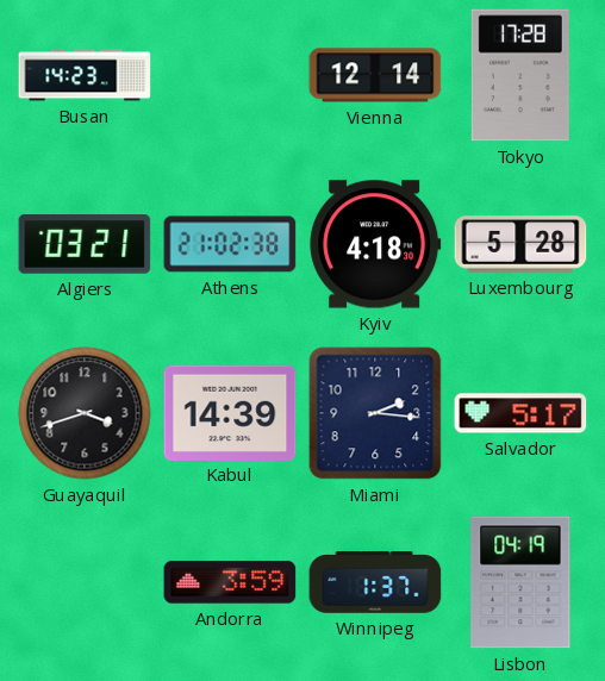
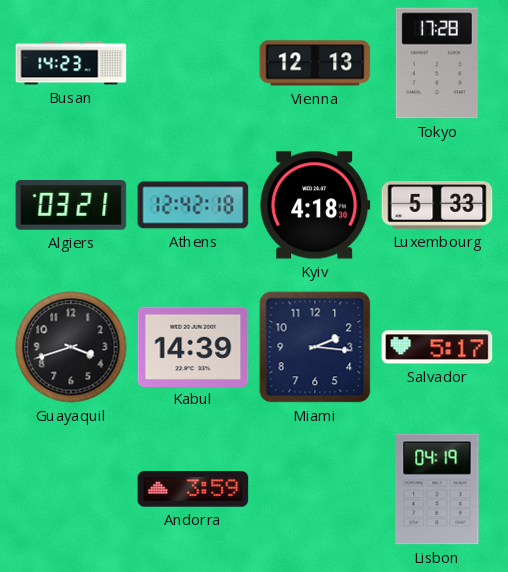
Vienna: 12:14 -> 12:13
Athens: 21:02 -> 12:42
Luxembourg: 5:28 -> 5:33
Winnipeg: 1:37 -> none
